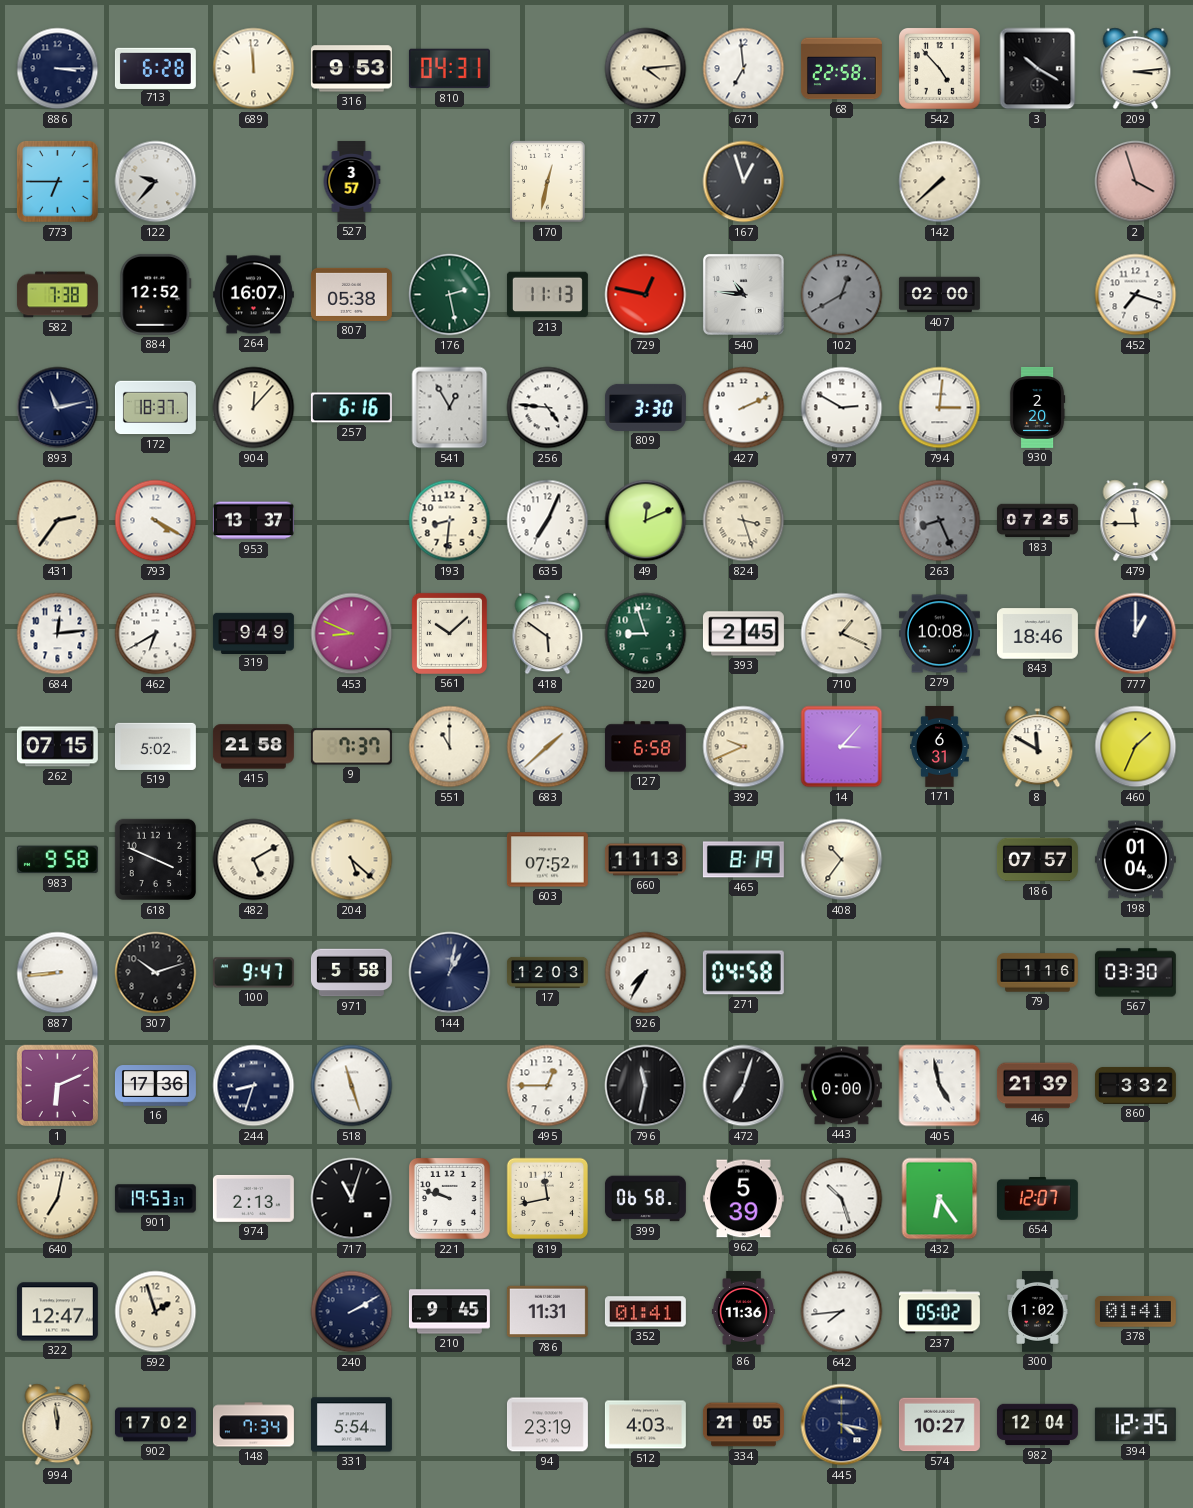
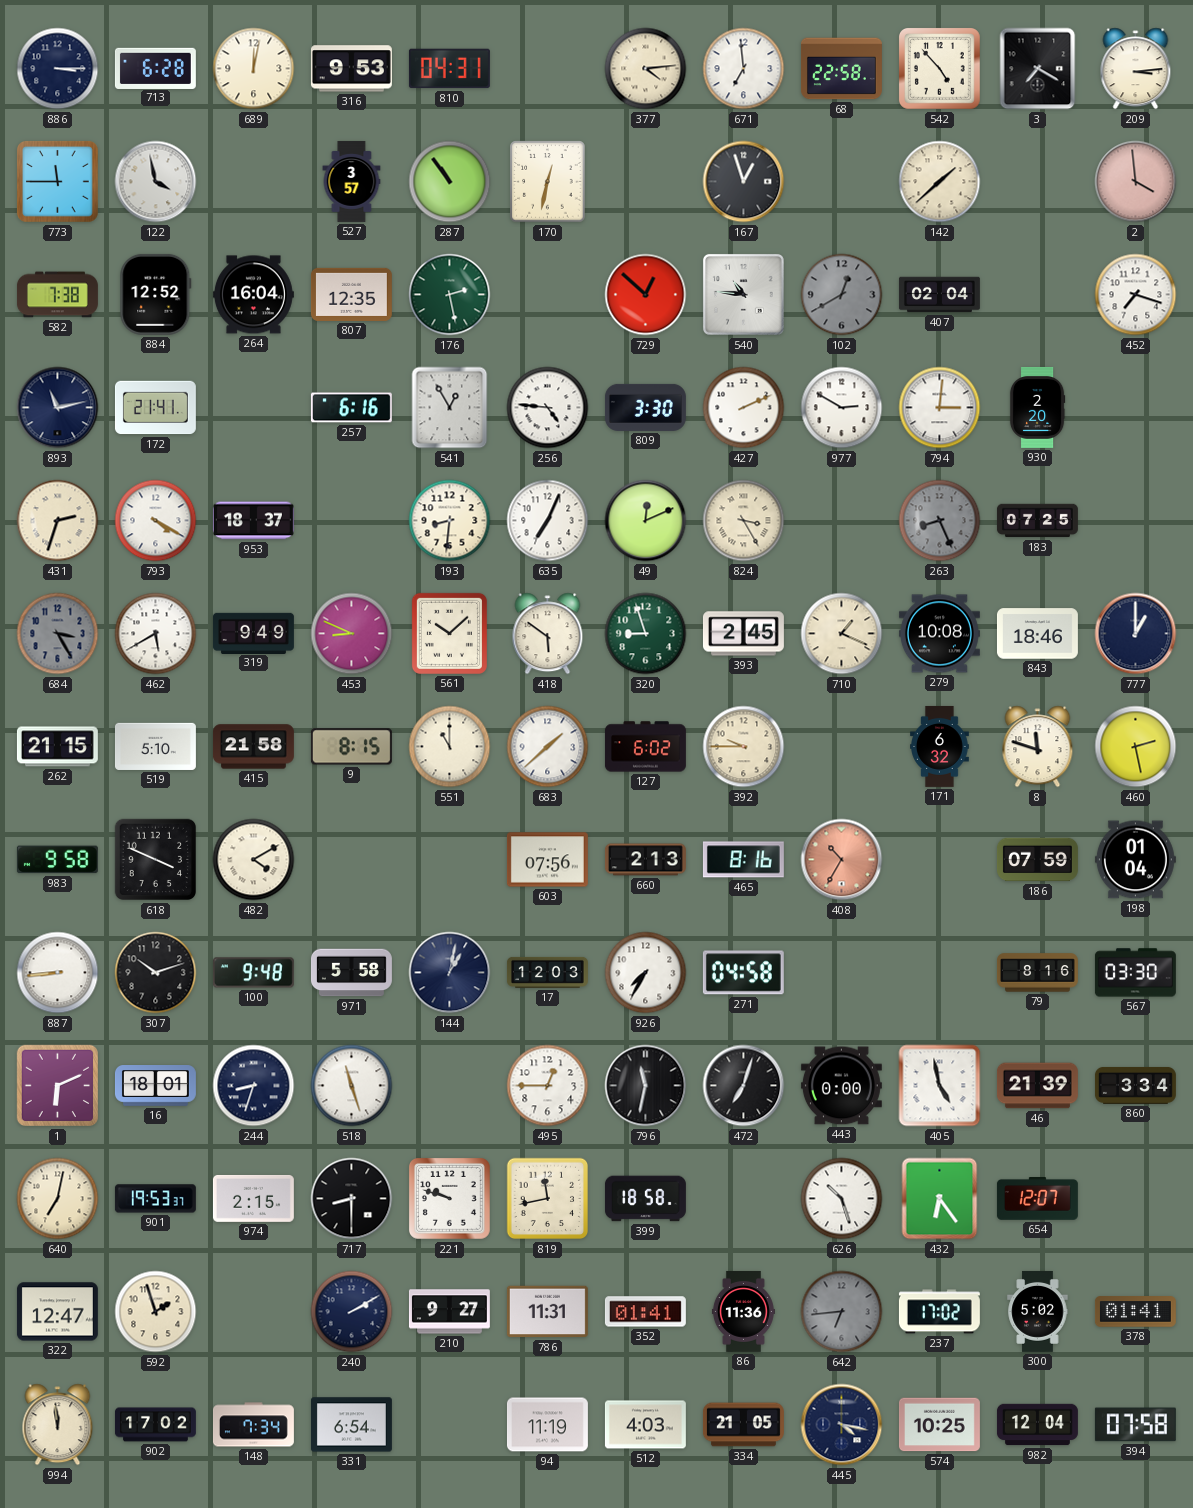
689: 11:59 -> 12:02
3: 10:20 -> 7:20
773: 6:45 -> 11:45
122: 9:37 -> 3:58
287: none -> 10:54
142: 7:38 -> 1:38
2: 3:57 -> 3:59
264: 16:07 -> 16:04
807: 05:38 -> 12:35
213: 11:13 -> none
729: 12:47 -> 12:52
407: 02:00 -> 02:04
172: 18:37 -> 21:41
904: 12:07 -> none
431: 2:36 -> 2:33
953: 13:37 -> 18:37
824: 3:27 -> 3:25
479: 11:45 -> none
684: 12:14 -> 3:25
684 dial: white -> grey
462: 6:40 -> 5:40
262: 07:15 -> 21:15
519: 5:02 -> 5:10
9: 7:37 -> 8:15
127: 6:58 -> 6:02
392: 9:41 -> 9:45
14: 3:07 -> none
171: 6:31 -> 6:32
8: 11:50 -> 11:48
460: 1:34 -> 2:28
482: 5:10 -> 4:10
204: 5:22 -> none
603: 07:52 -> 07:56
660: 11:13 -> 2:13
465: 8:19 -> 8:16
408: 10:36 -> 10:35
408 dial: cream -> salmon
186: 07:57 -> 07:59
100: 9:47 -> 9:48
79: 1:16 -> 8:16
16: 17:36 -> 18:01
860: 3:32 -> 3:34
974: 2:13 -> 2:15
717: 11:03 -> 8:30
399: 06:58 -> 18:58
962: 5:39 -> none
210: 9:45 -> 9:27
642: 7:44 -> 6:44
642 dial: white -> grey
237: 05:02 -> 17:02
300: 1:02 -> 5:02
331: 5:54 -> 6:54
94: 23:19 -> 11:19
574: 10:27 -> 10:25
394: 12:35 -> 07:58
